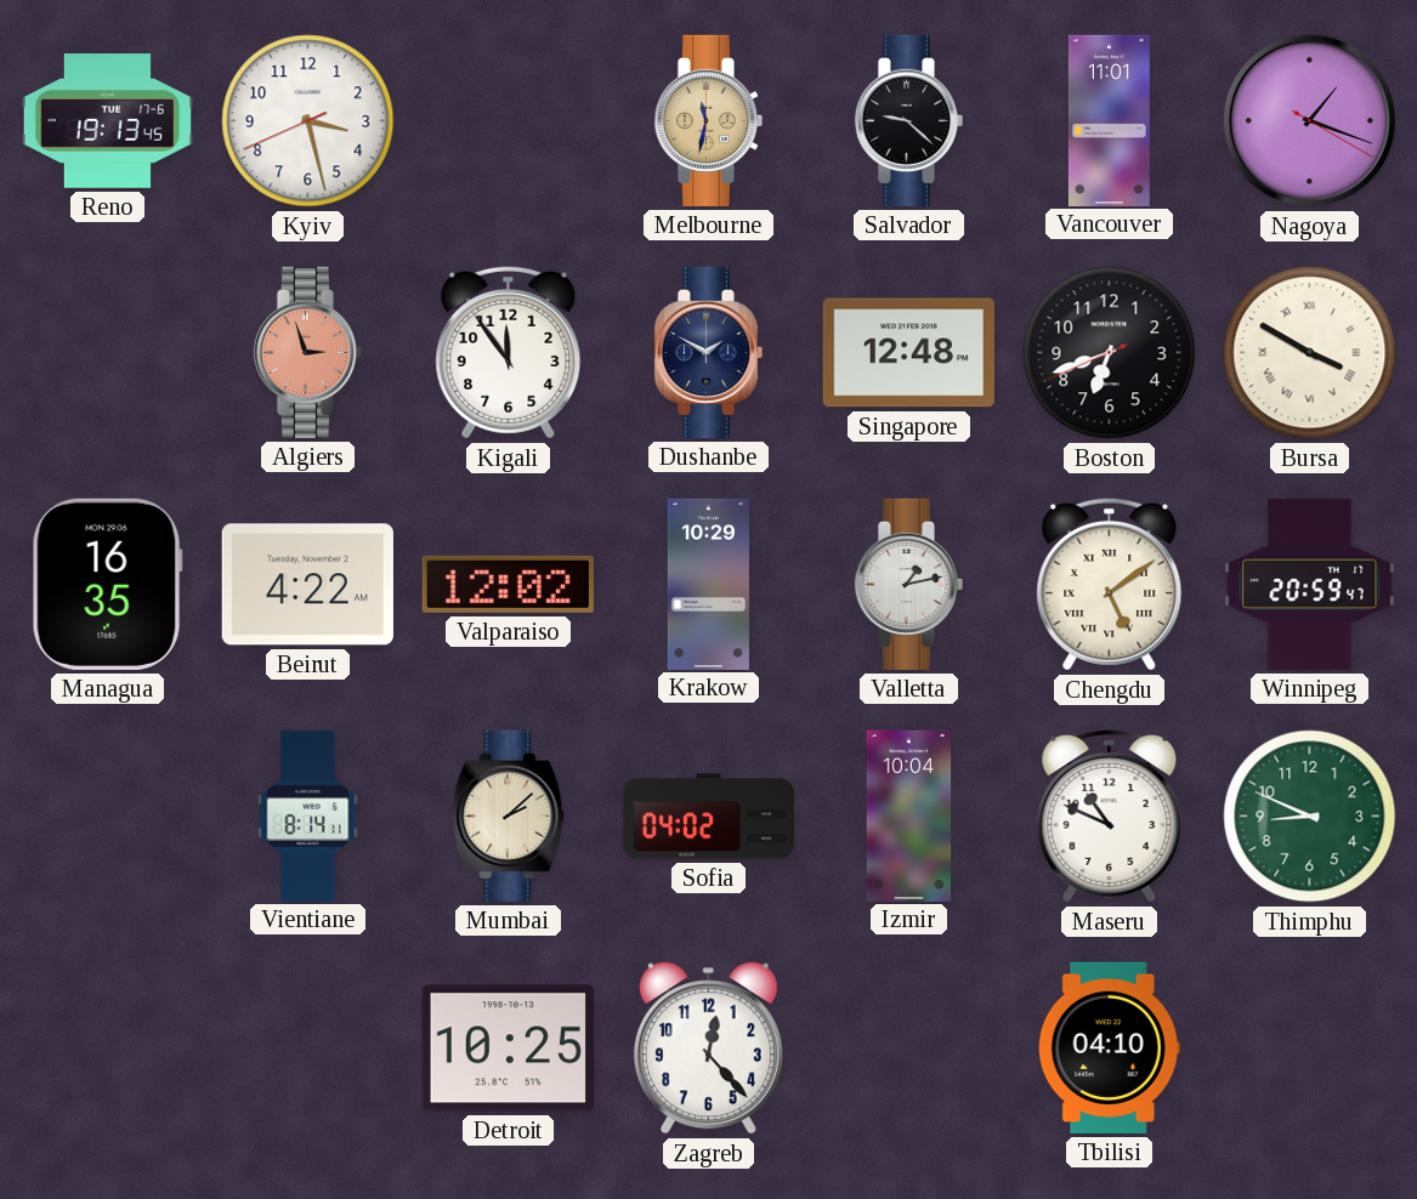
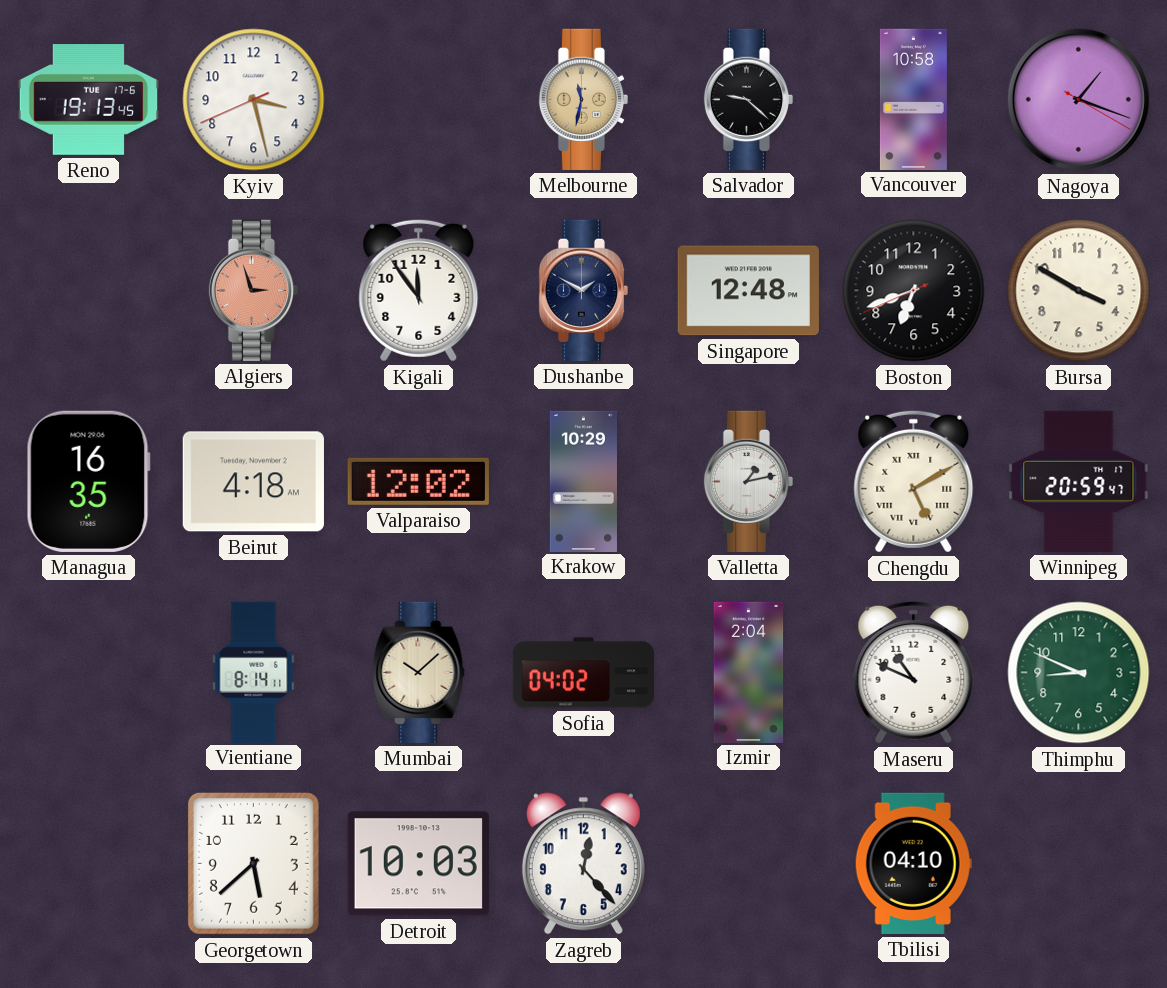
Vancouver: 11:01 -> 10:58
Bursa numerals: Roman -> Arabic
Beirut: 4:22 -> 4:18
Chengdu: 5:09 -> 5:10
Mumbai: 2:08 -> 10:08
Izmir: 10:04 -> 2:04
Georgetown: none -> 5:38
Detroit: 10:25 -> 10:03
